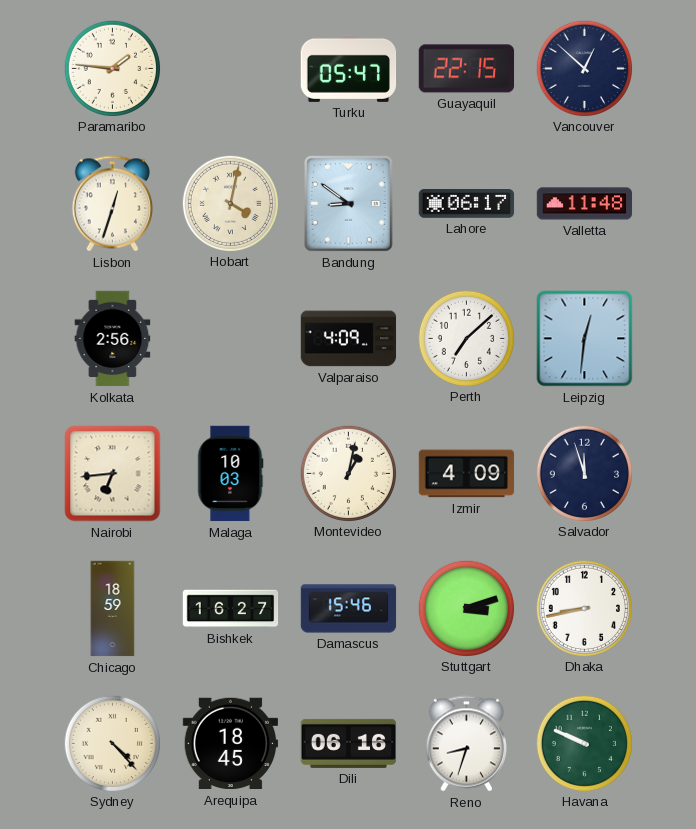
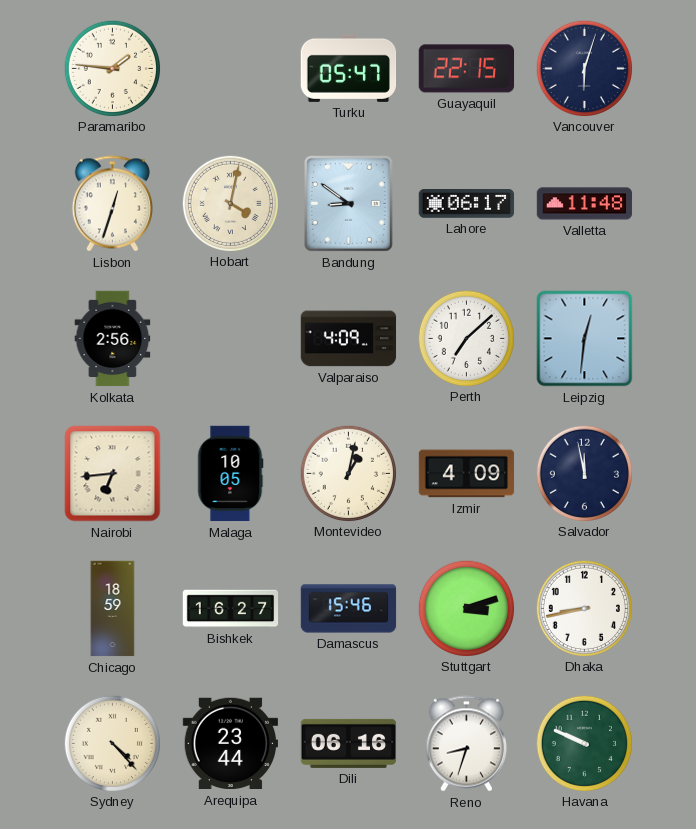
Vancouver: 12:52 -> 6:03
Malaga: 10:03 -> 10:05
Salvador: 11:57 -> 11:58
Arequipa: 18:45 -> 23:44
